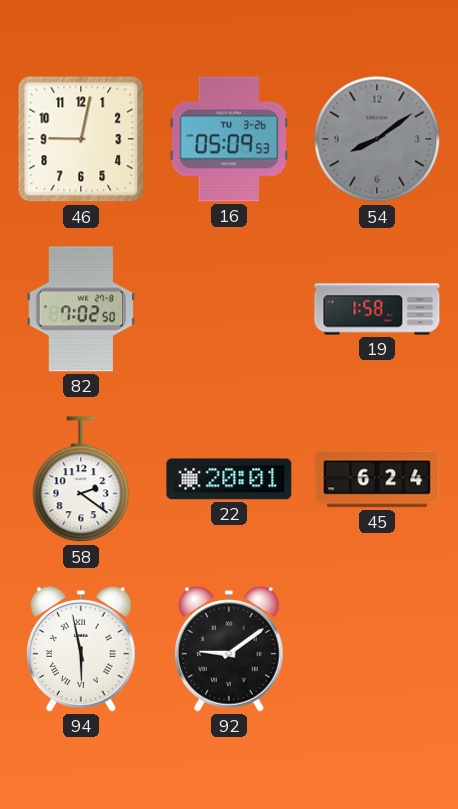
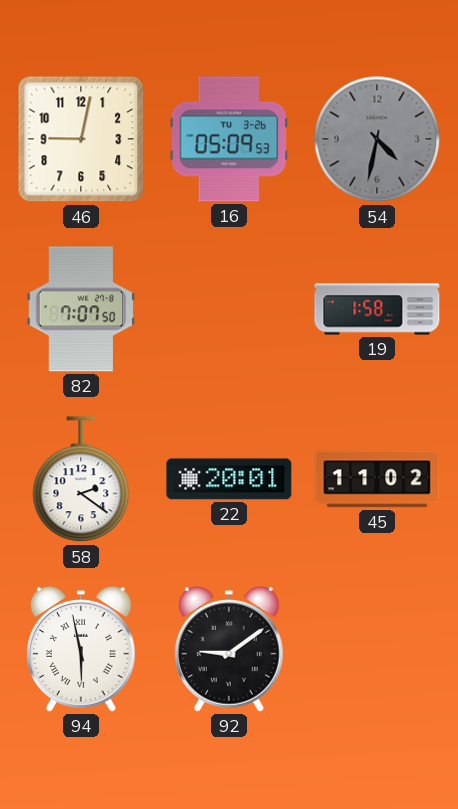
54: 8:09 -> 4:32
82: 7:02 -> 7:07
45: 6:24 -> 11:02
